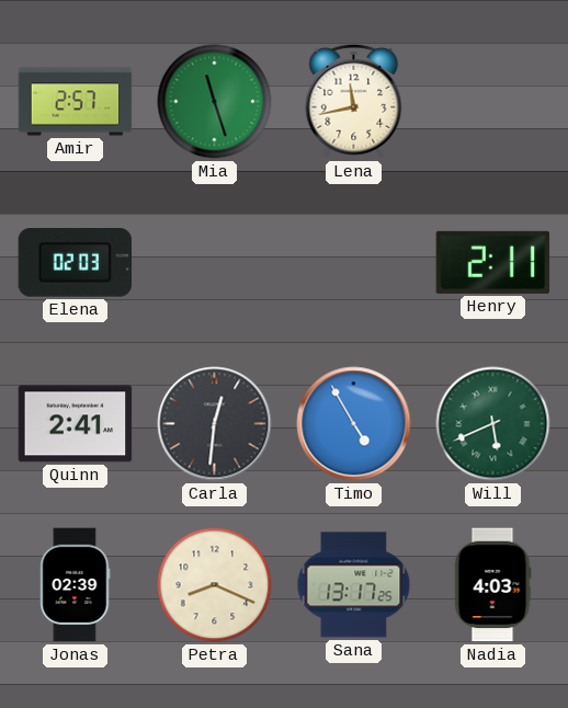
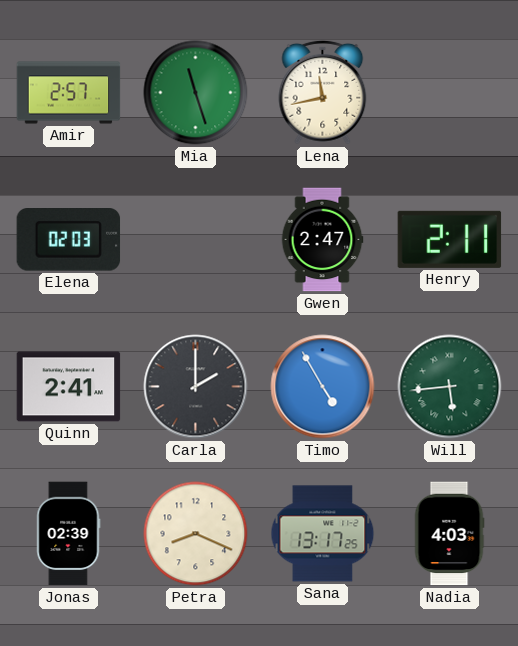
Gwen: none -> 2:47
Carla: 12:31 -> 2:00
Will: 5:41 -> 5:44
